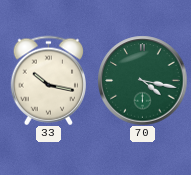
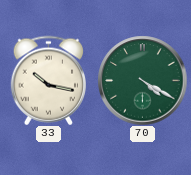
70: 4:17 -> 4:20
